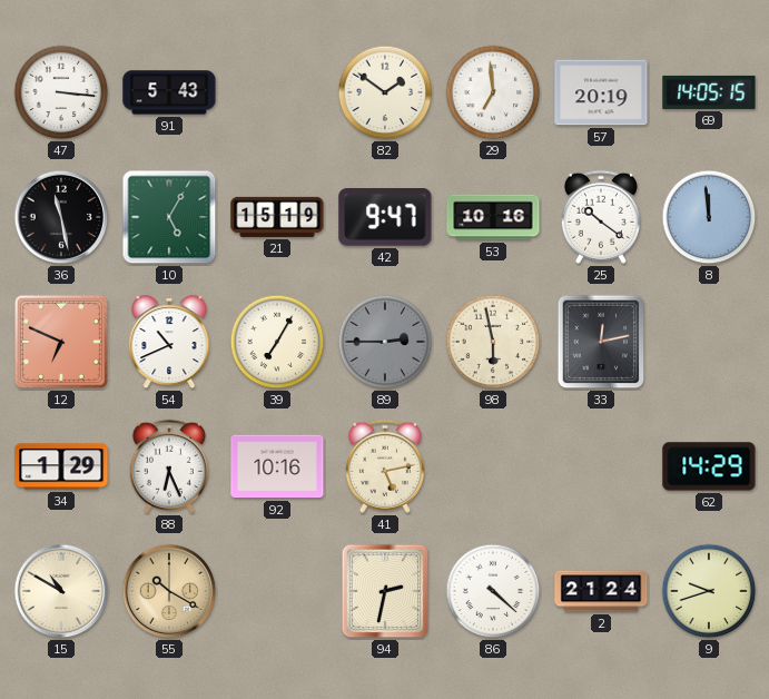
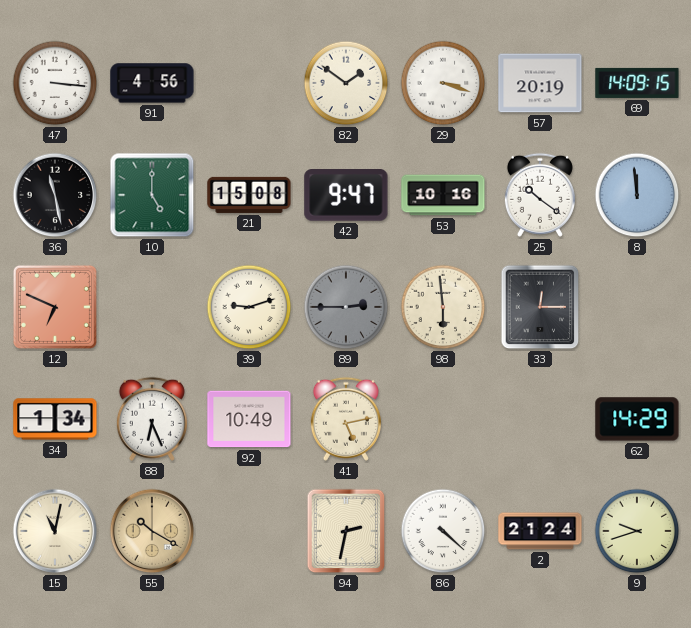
91: 5:43 -> 4:56
29: 6:59 -> 3:18
69: 14:05 -> 14:09
10: 5:05 -> 5:00
21: 15:19 -> 15:08
54: 10:41 -> none
39: 7:05 -> 9:12
98: 5:58 -> 5:59
33: 12:13 -> 12:15
34: 1:29 -> 1:34
92: 10:16 -> 10:49
15: 10:50 -> 11:02
